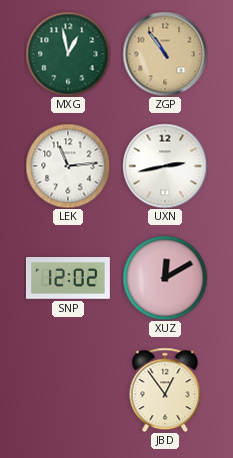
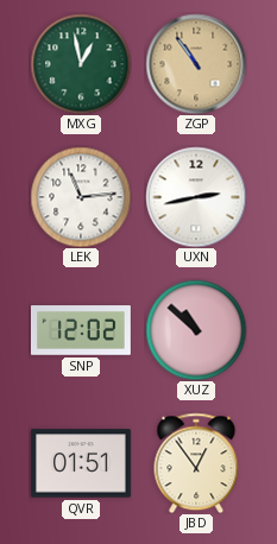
XUZ: 12:10 -> 10:52
QVR: none -> 01:51
